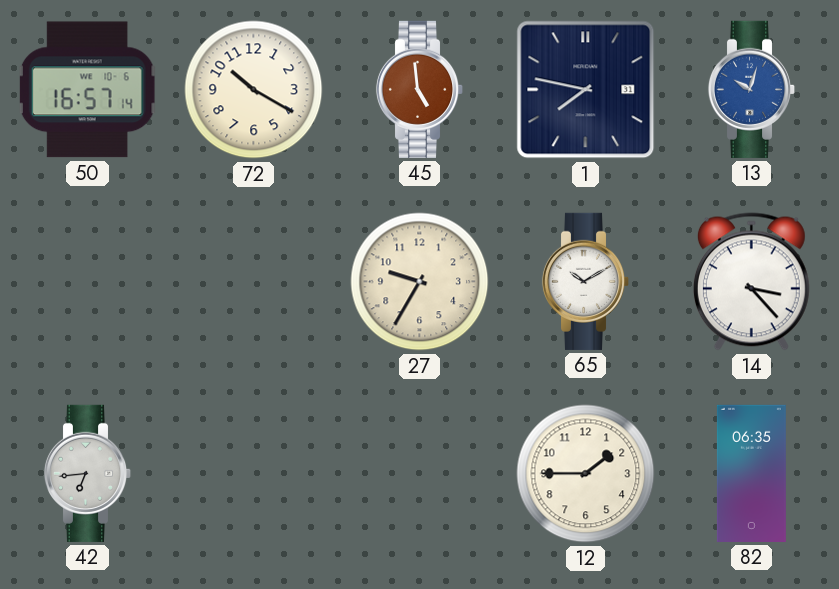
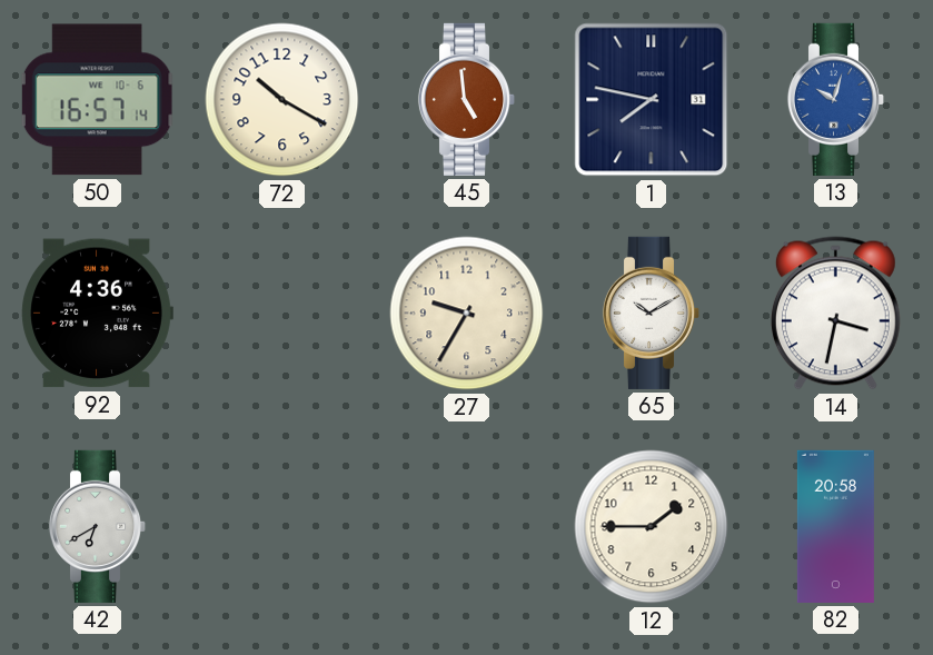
92: none -> 4:36
14: 3:23 -> 3:32
42: 6:44 -> 6:40
82: 06:35 -> 20:58
